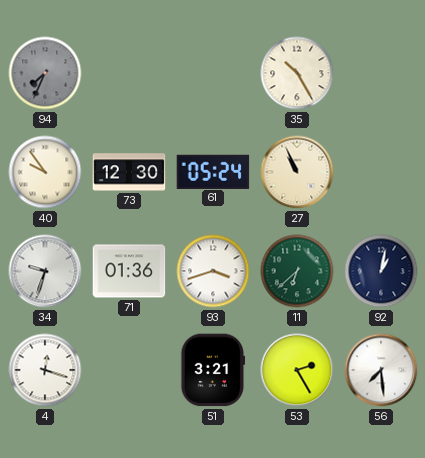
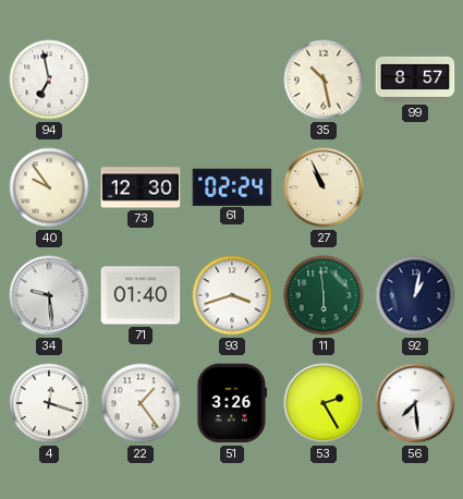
94: 7:34 -> 6:58
94 dial: grey -> white
35: 10:25 -> 10:28
99: none -> 8:57
61: 05:24 -> 02:24
34: 9:33 -> 9:29
71: 01:36 -> 01:40
11: 6:38 -> 5:59
22: none -> 1:24
51: 3:21 -> 3:26
